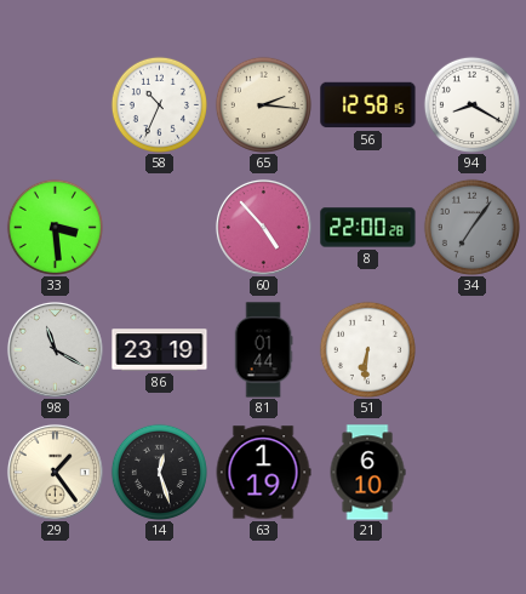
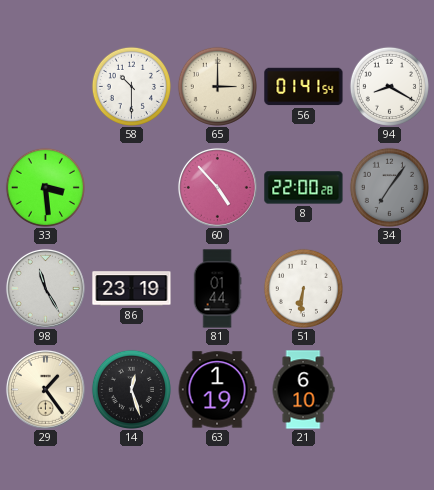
58: 10:34 -> 10:30
65: 2:16 -> 3:00
56: 12:58 -> 01:41
98: 11:20 -> 11:25
